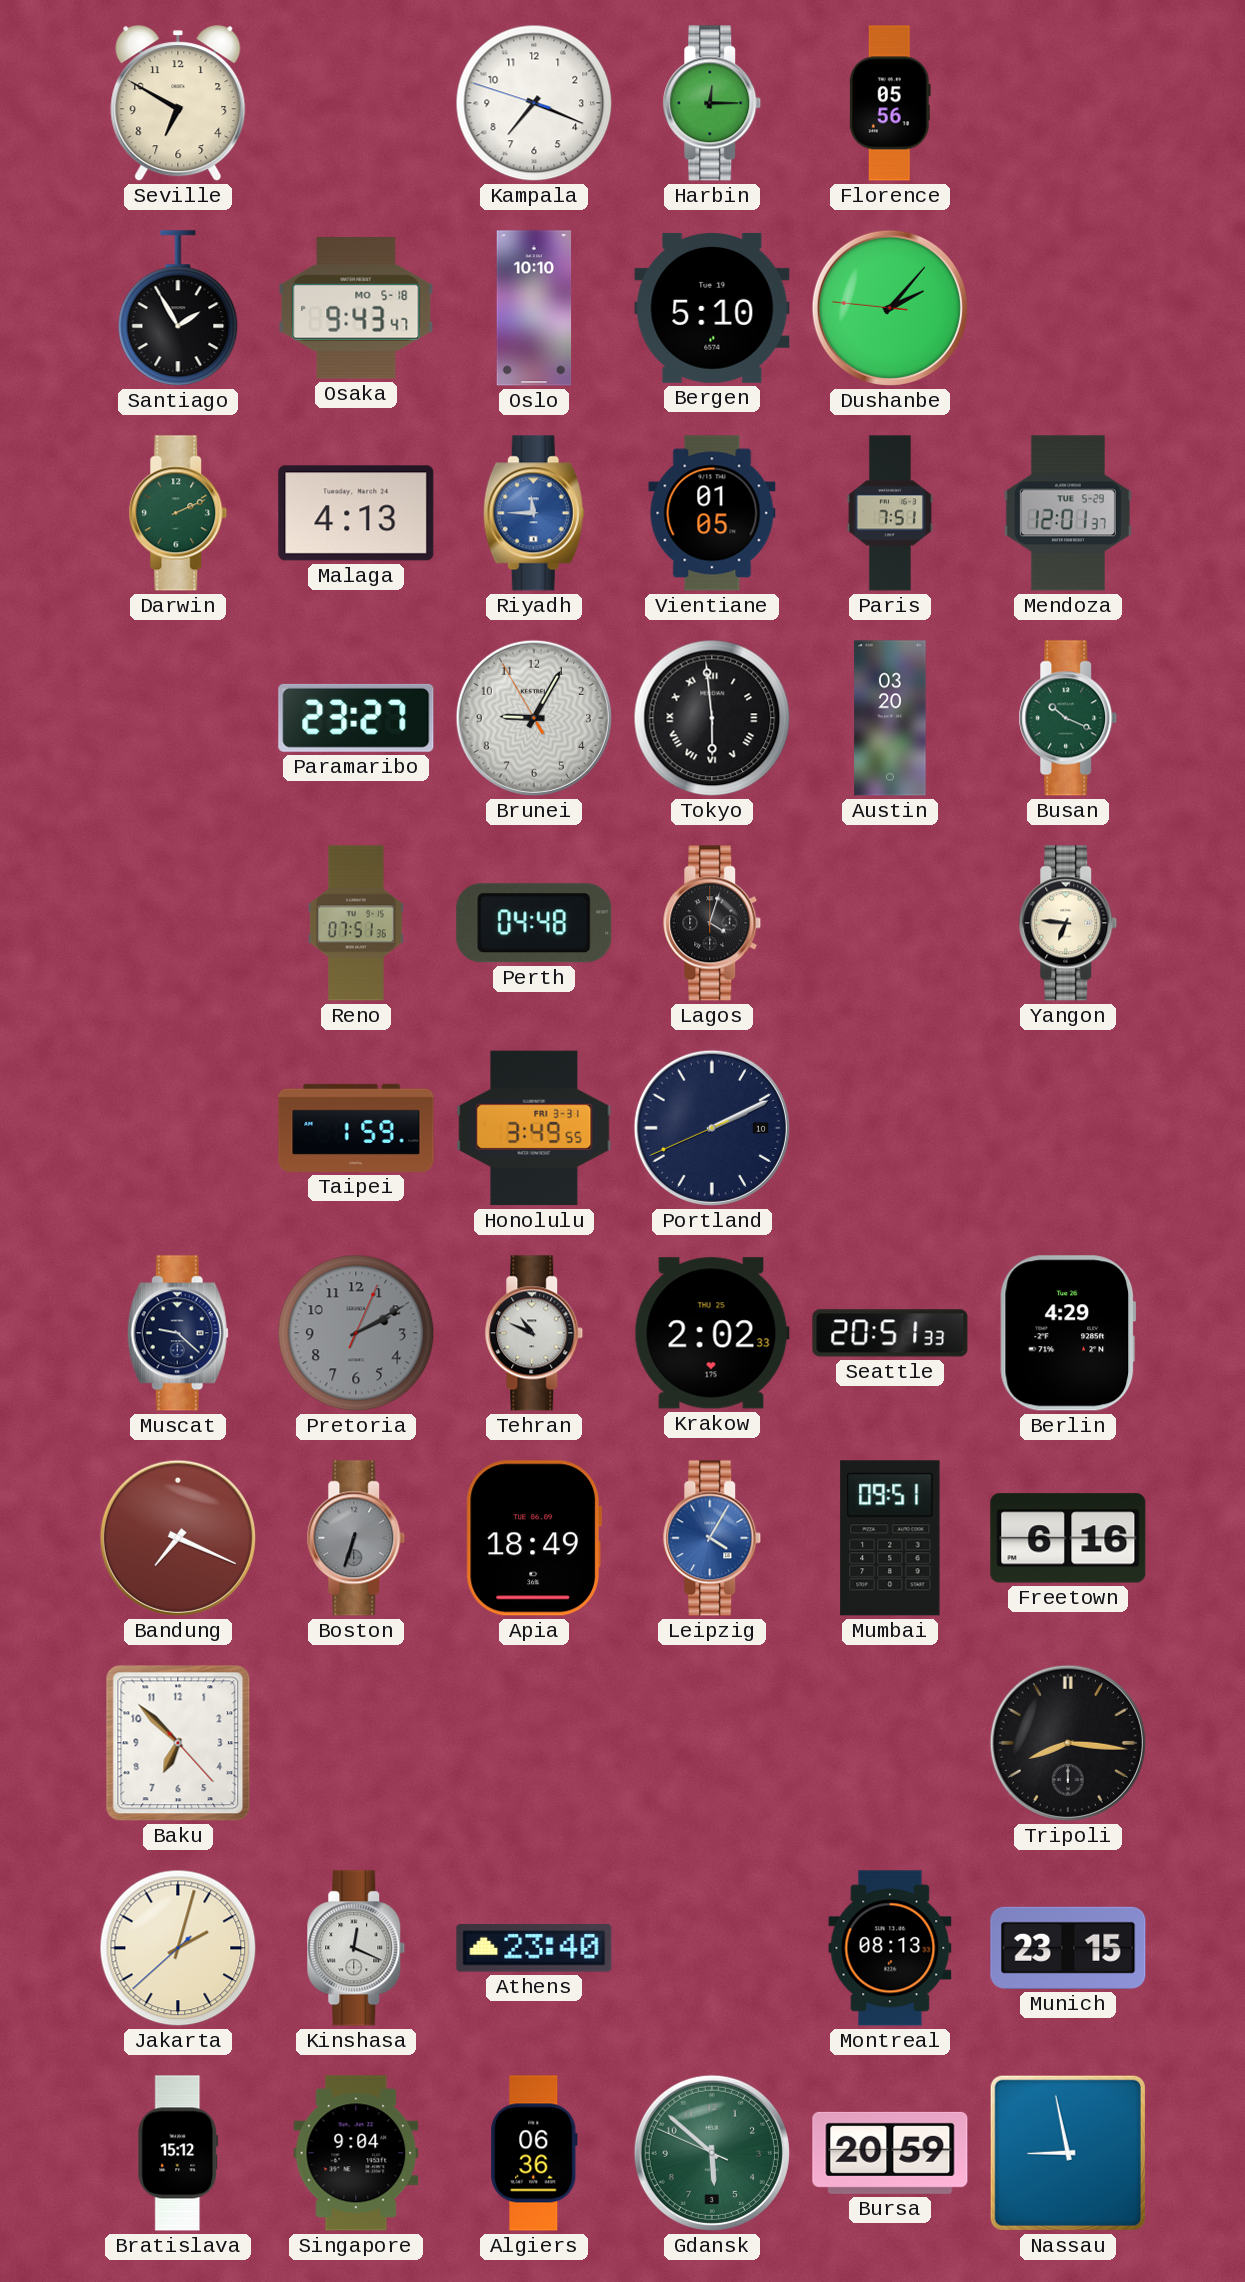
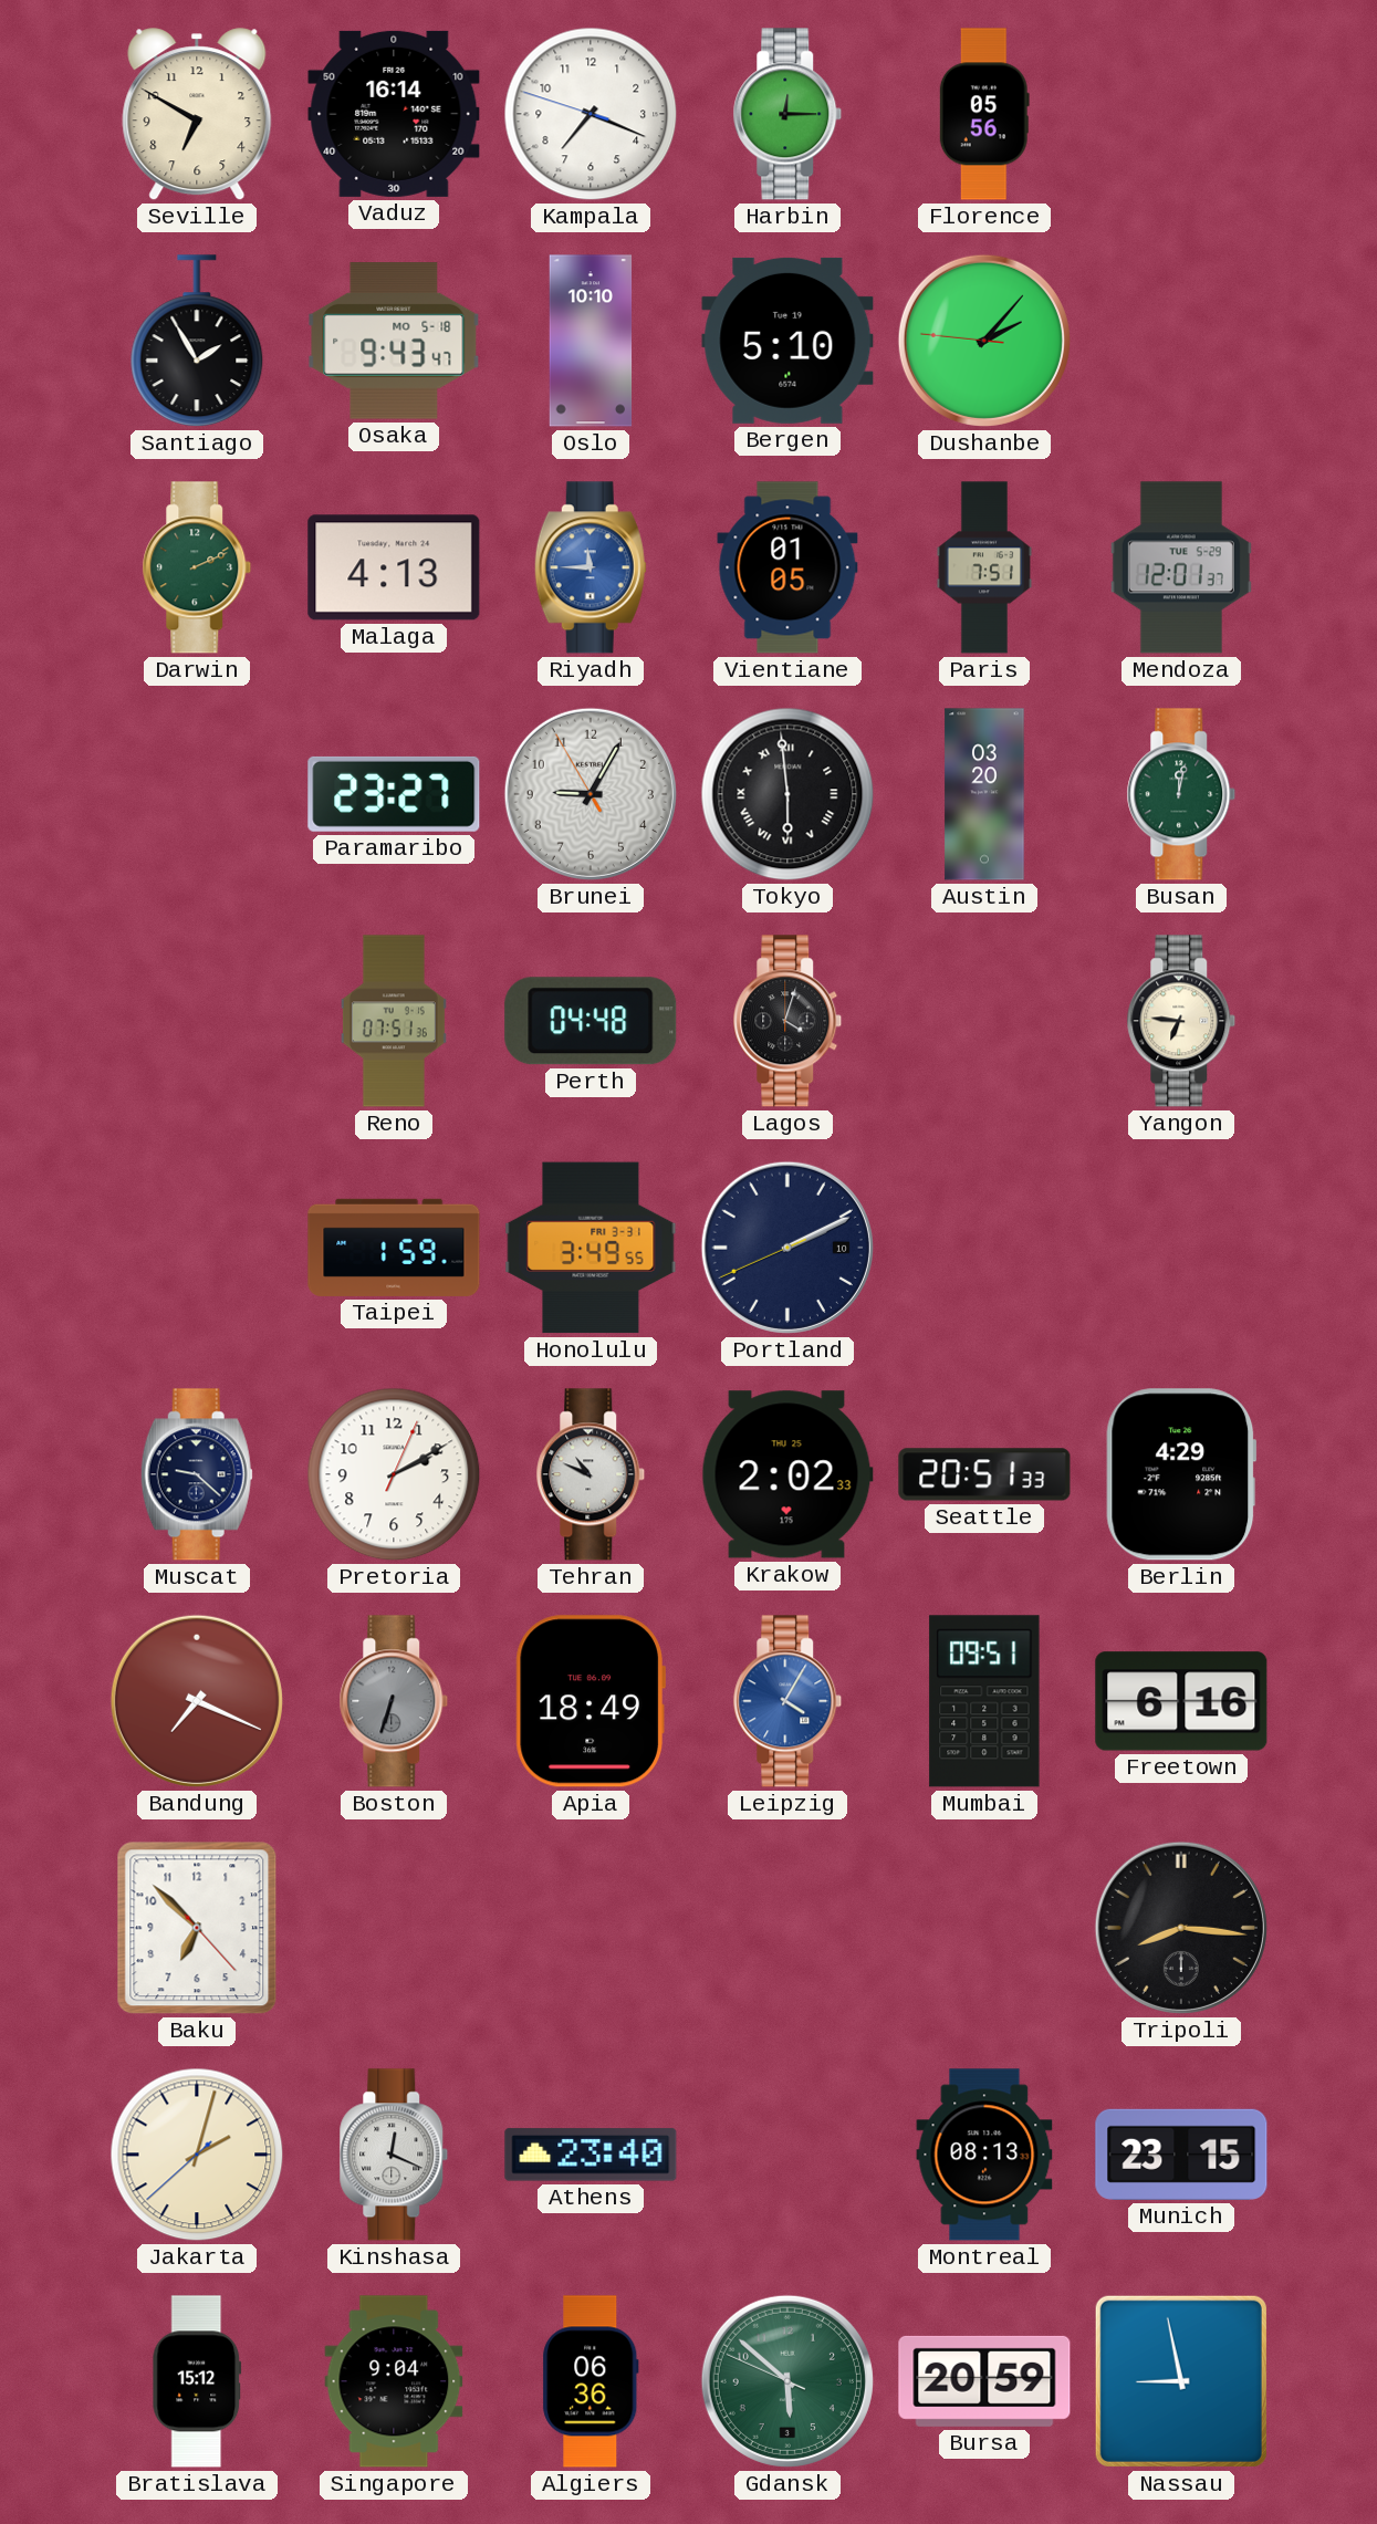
Vaduz: none -> 16:14
Busan: 10:19 -> 12:02
Pretoria dial: grey -> white
